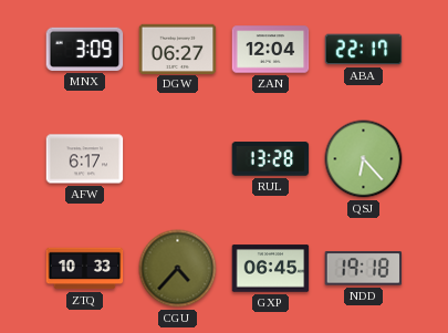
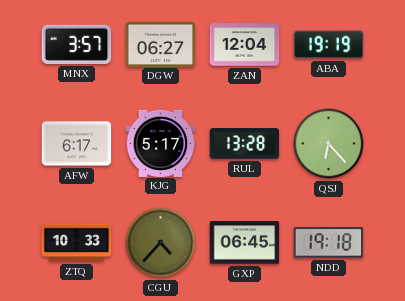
MNX: 3:09 -> 3:57
ABA: 22:17 -> 19:19
KJG: none -> 5:17
